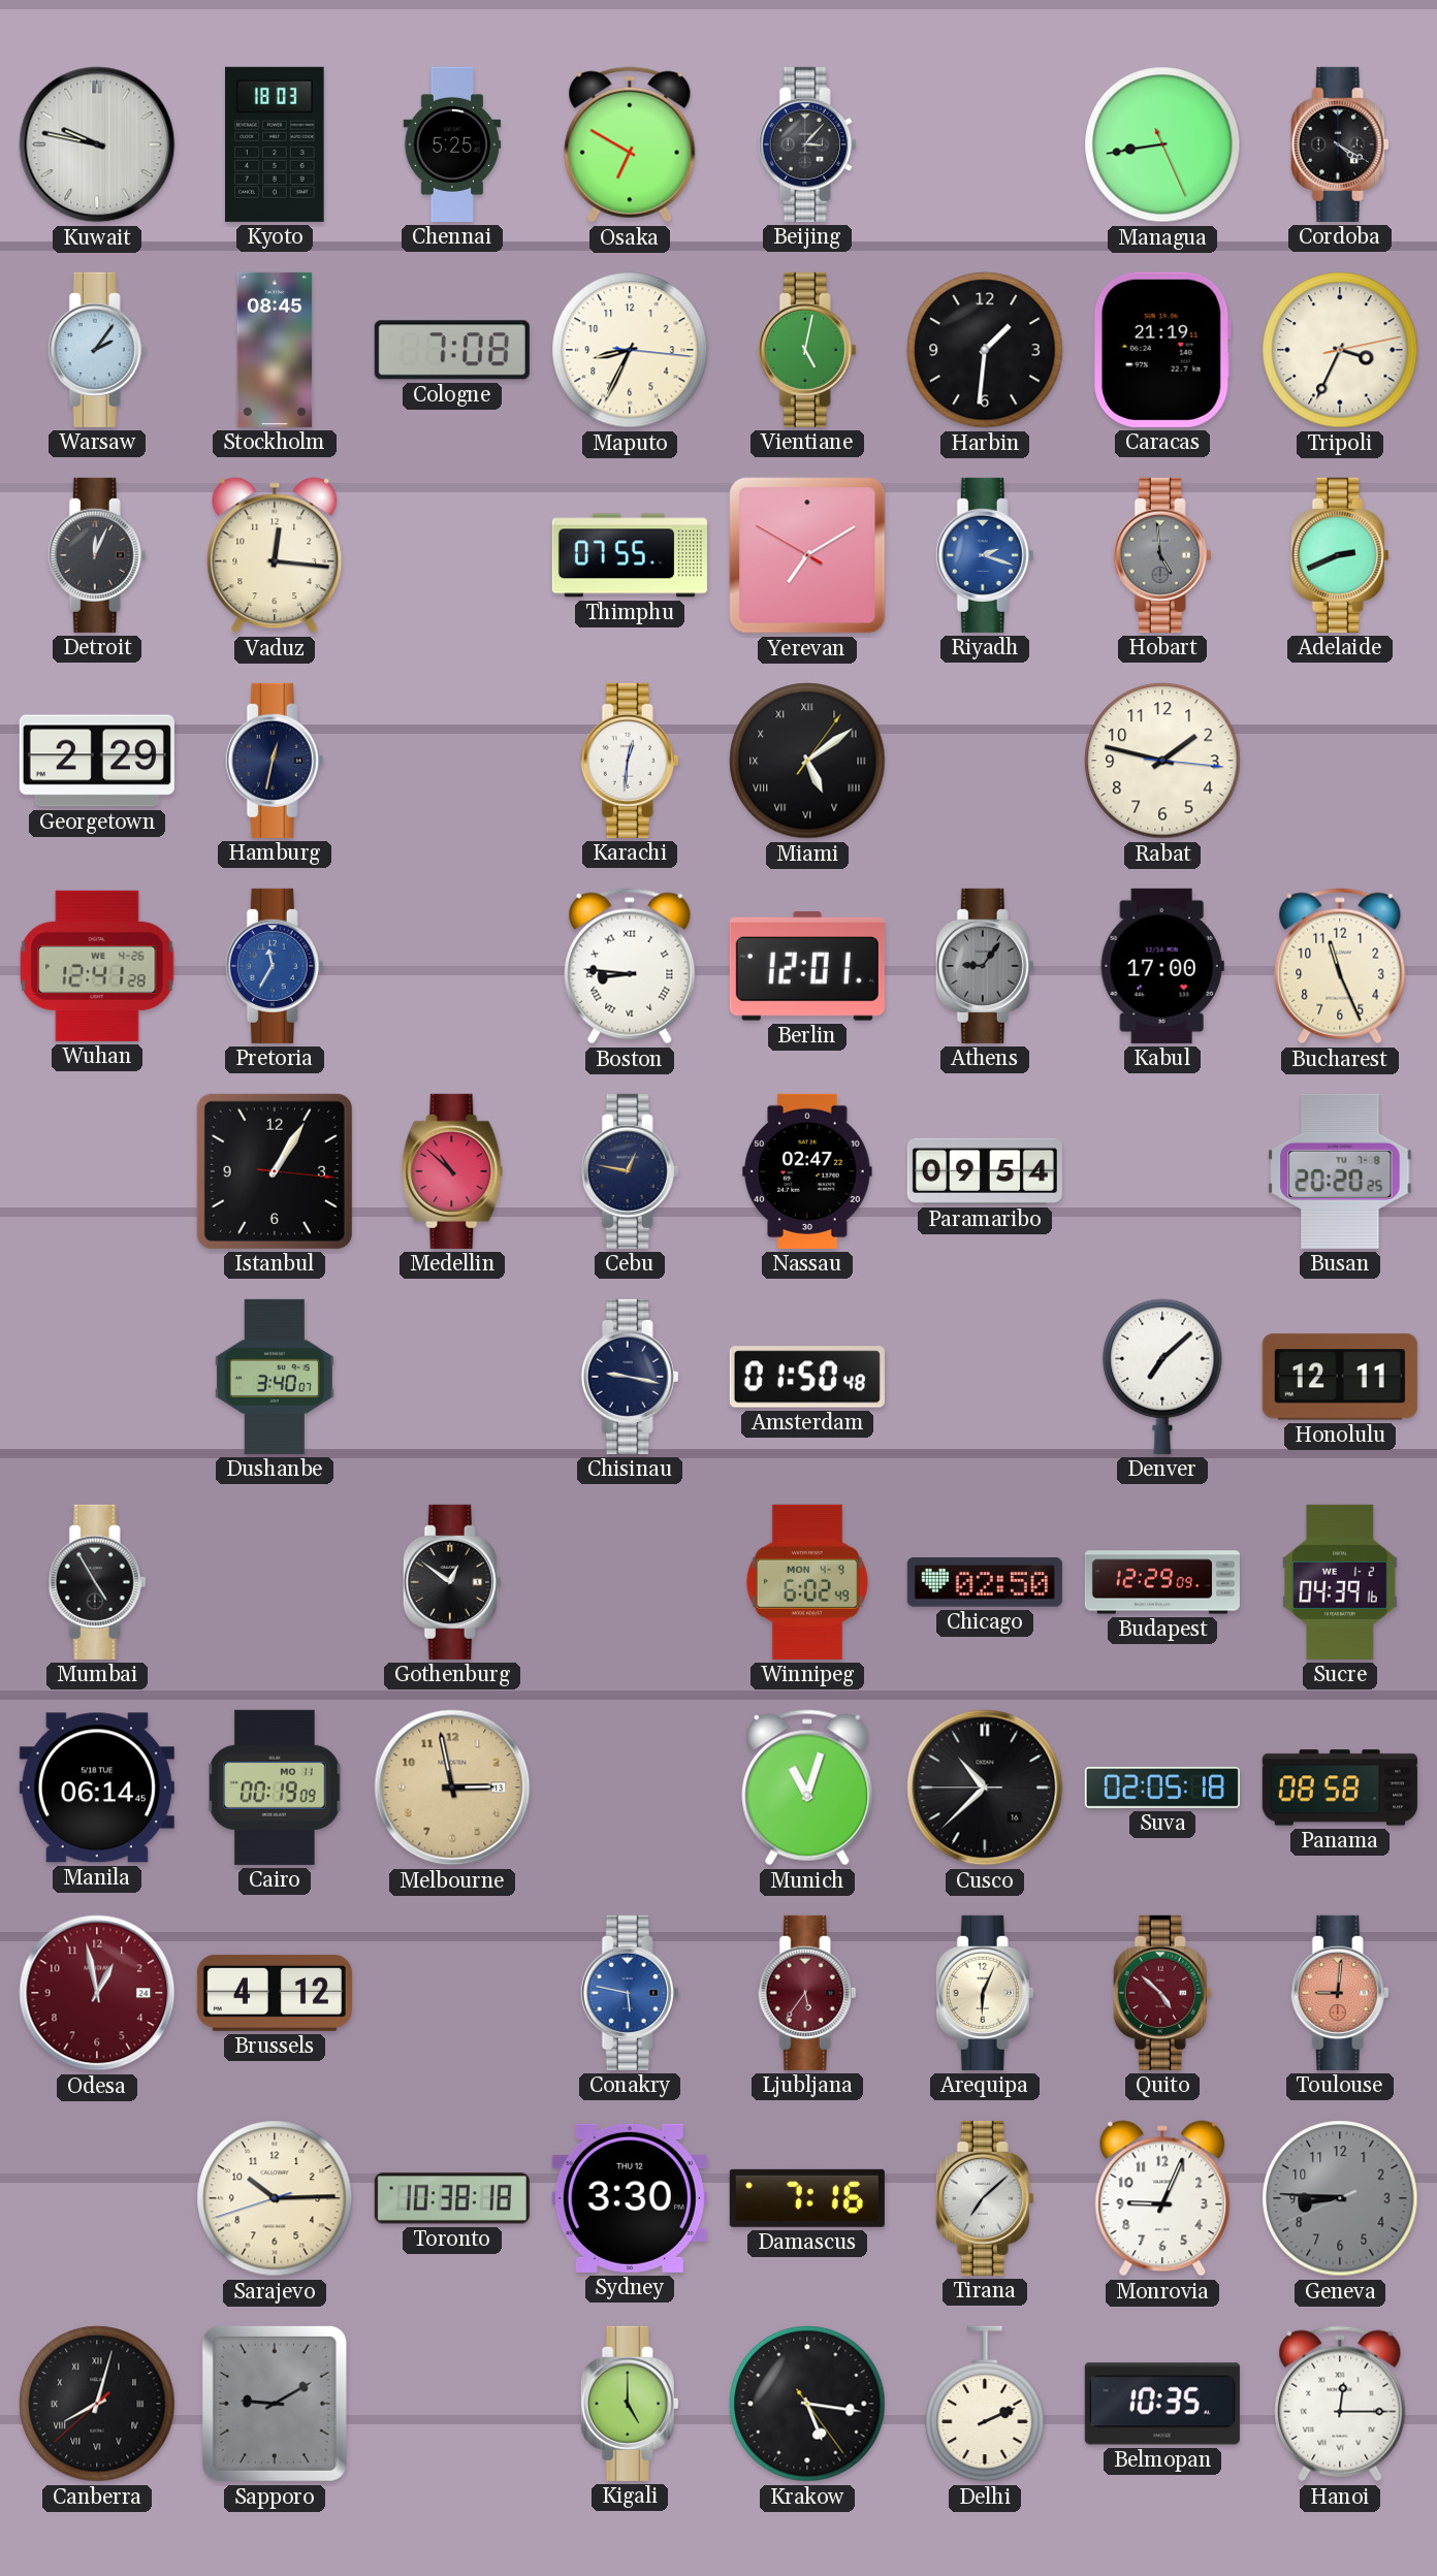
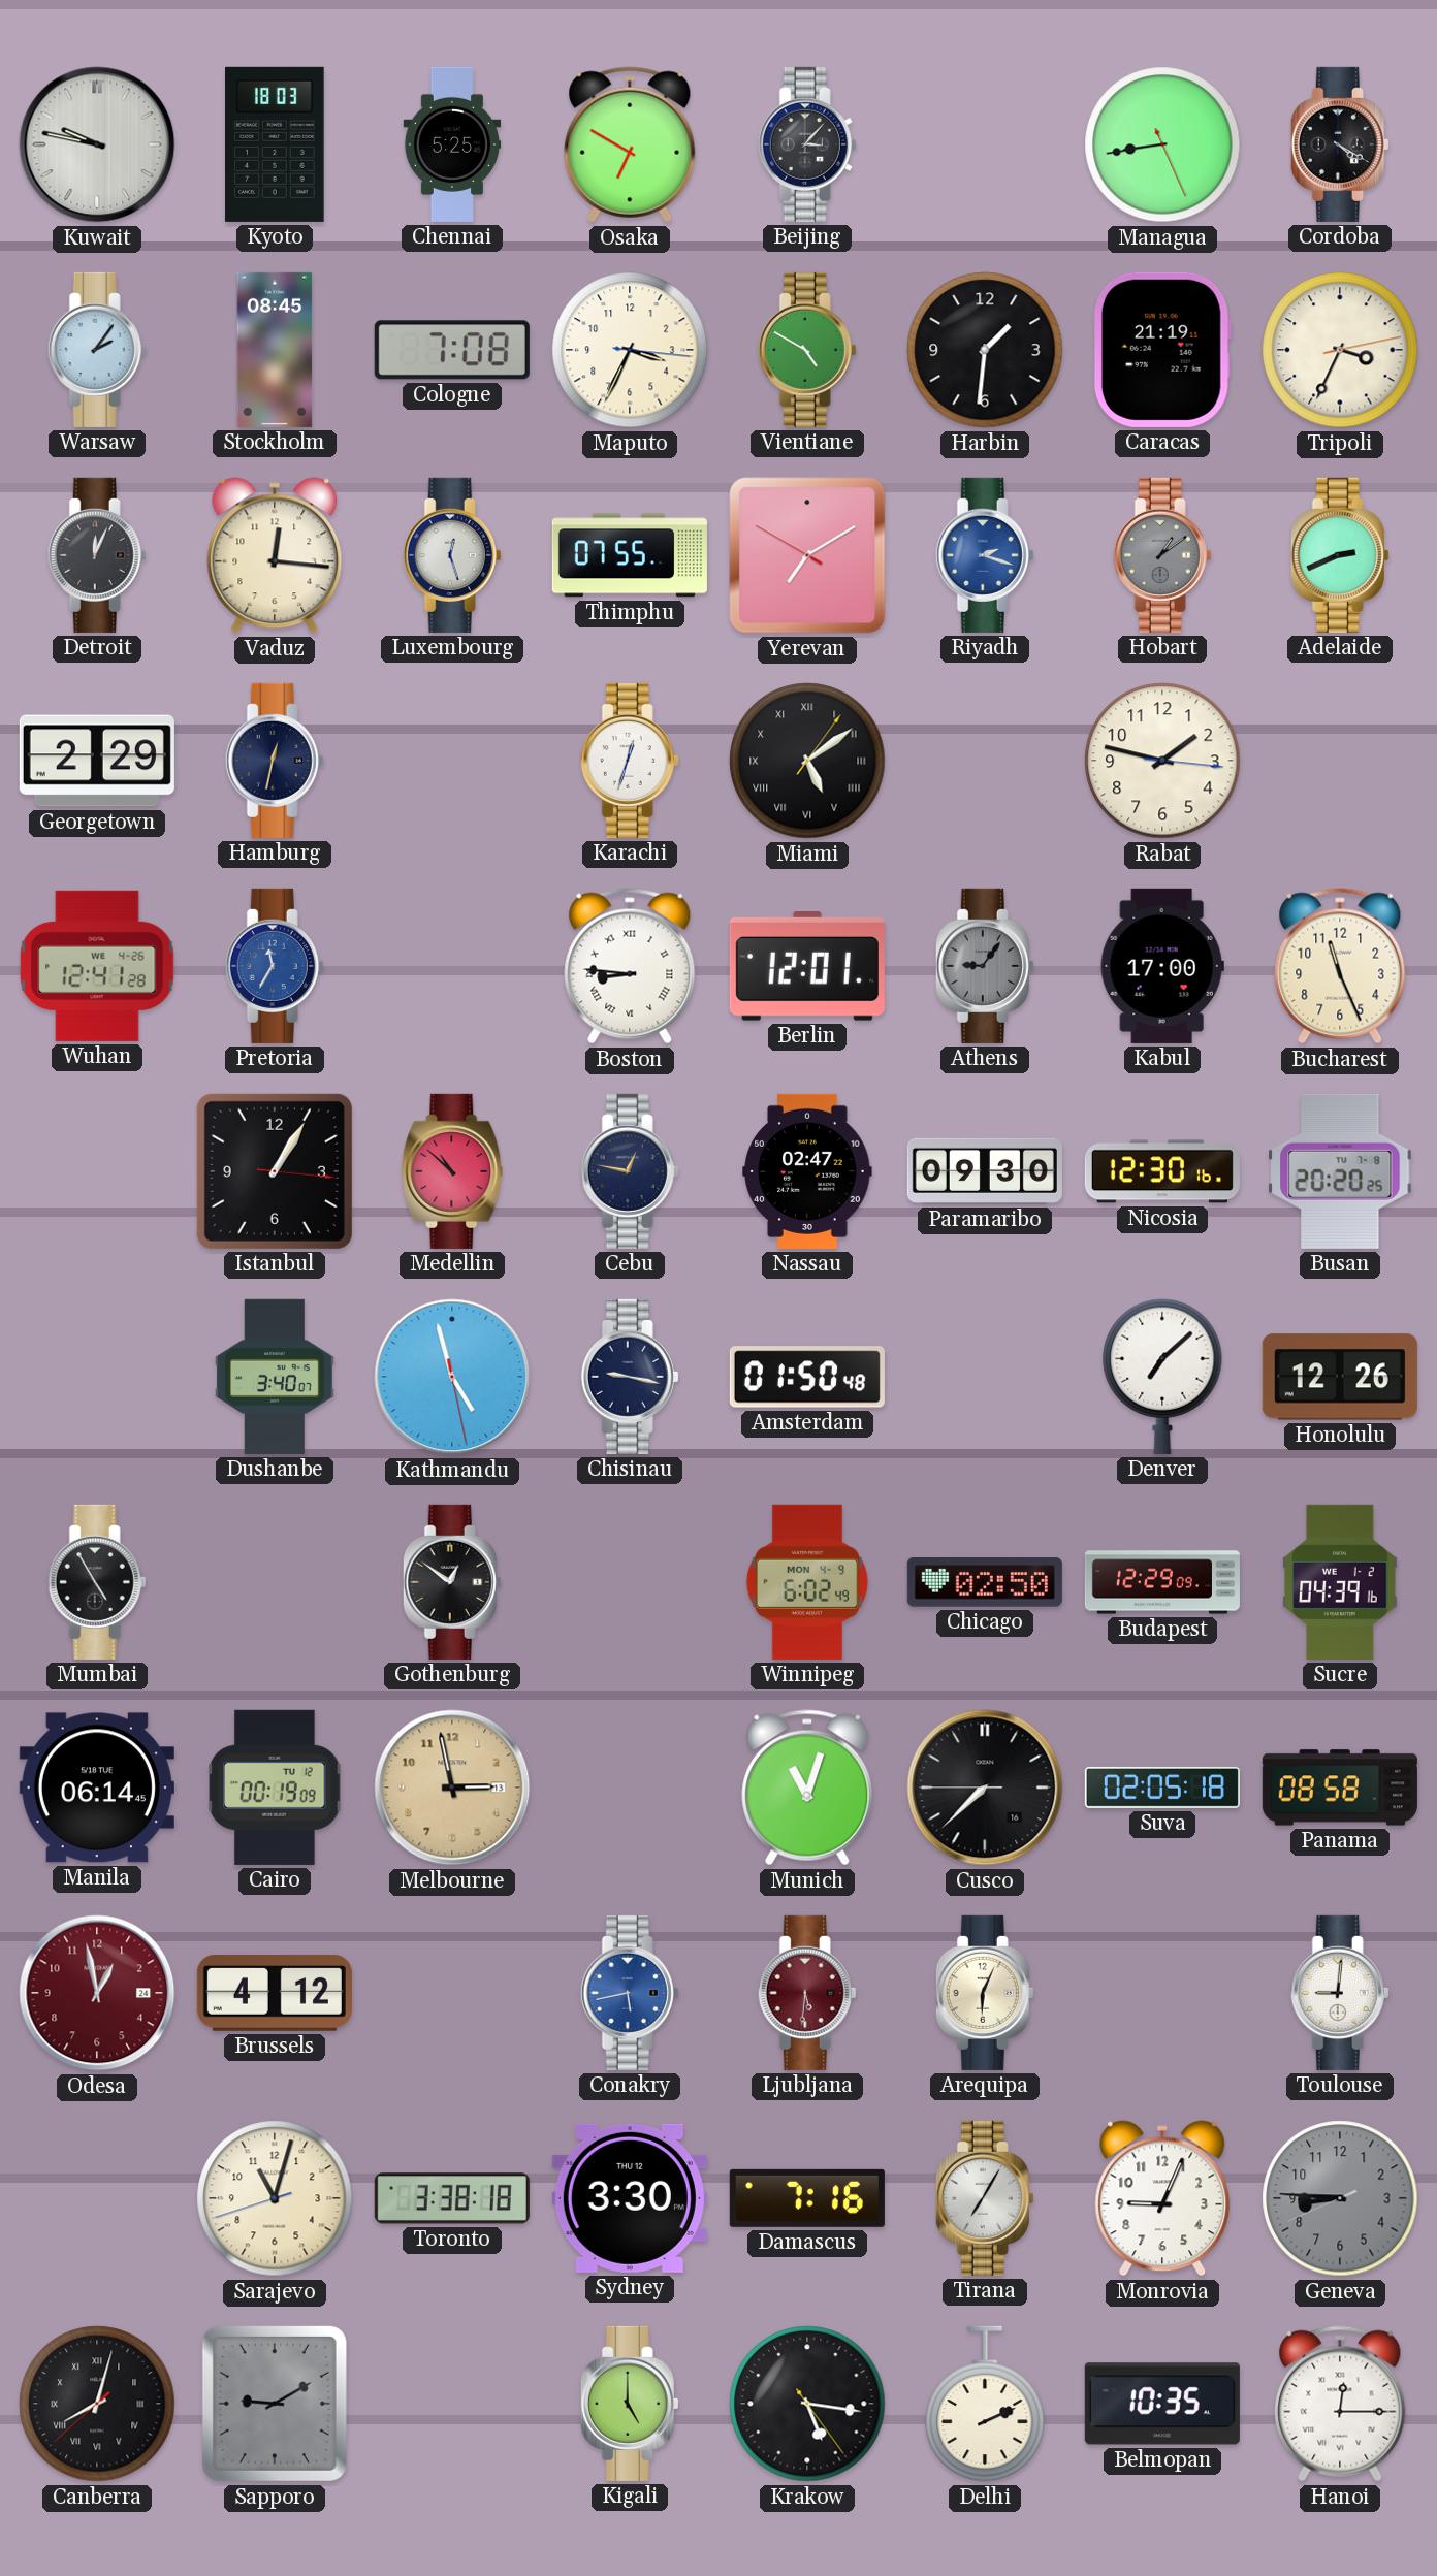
Maputo: 8:34 -> 3:34
Vientiane: 5:02 -> 4:50
Luxembourg: none -> 12:27
Hobart: 4:59 -> 1:09
Karachi: 12:31 -> 12:33
Paramaribo: 09:54 -> 09:30
Nicosia: none -> 12:30
Kathmandu: none -> 4:57
Honolulu: 12:11 -> 12:26
Cairo date: MO 11 -> TU 12
Cusco: 10:37 -> 7:37
Conakry: 5:47 -> 5:43
Ljubljana: 5:36 -> 5:31
Quito: 4:52 -> none
Toulouse dial: salmon -> white
Sarajevo: 10:14 -> 11:02
Toronto: 10:38 -> 3:38
Tirana: 7:08 -> 7:05
